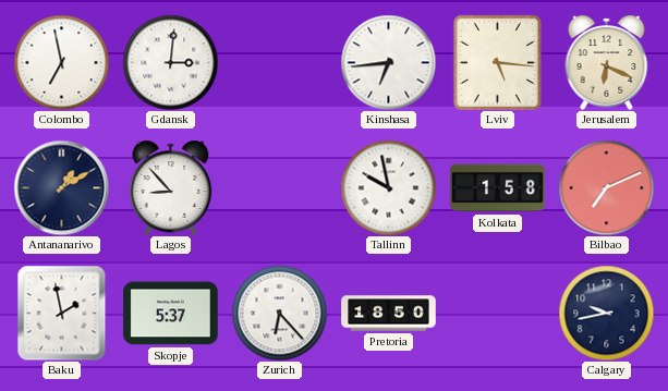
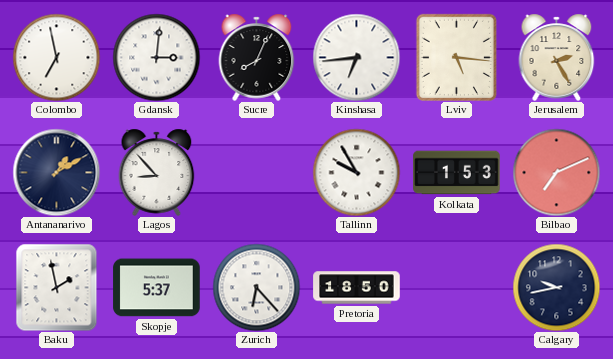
Sucre: none -> 8:04
Jerusalem: 6:19 -> 2:25
Tallinn: 9:58 -> 9:55
Kolkata: 1:58 -> 1:53
